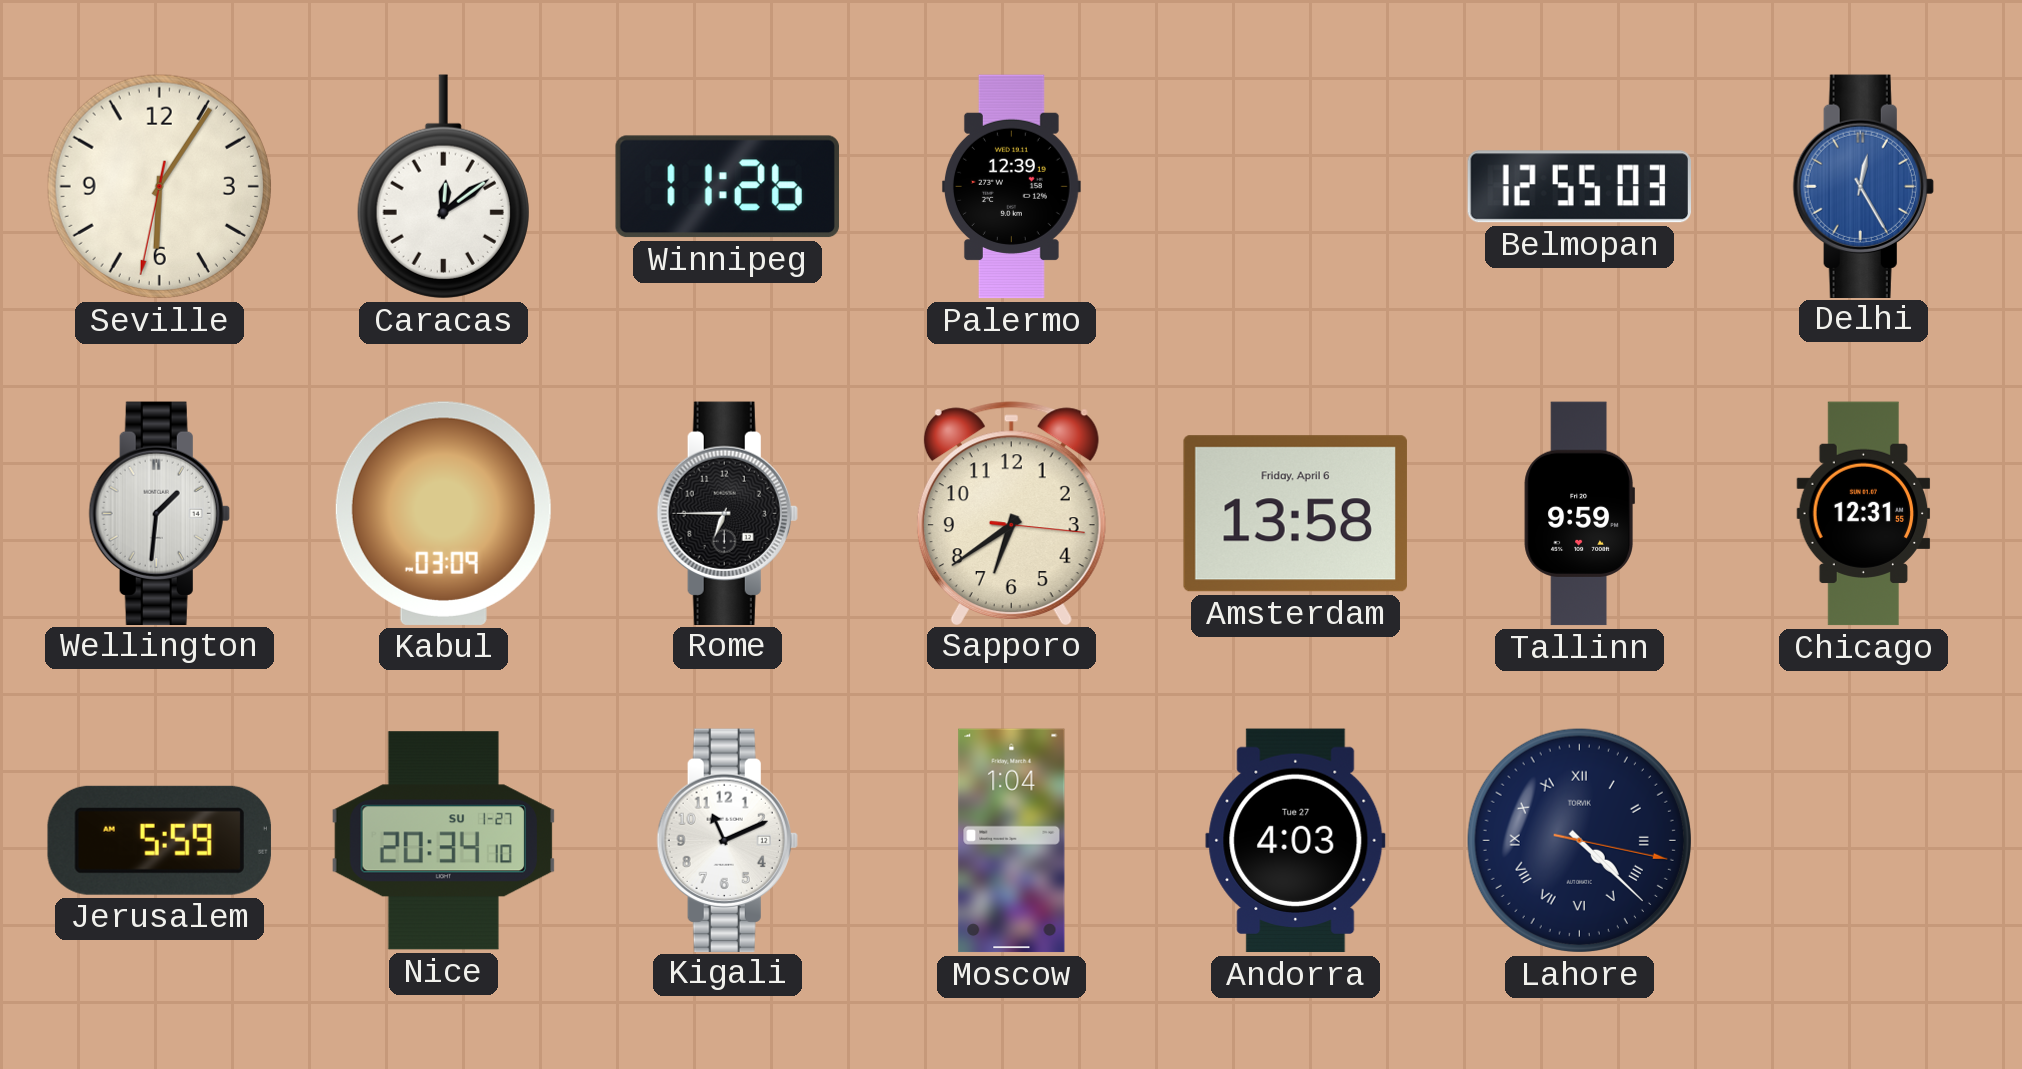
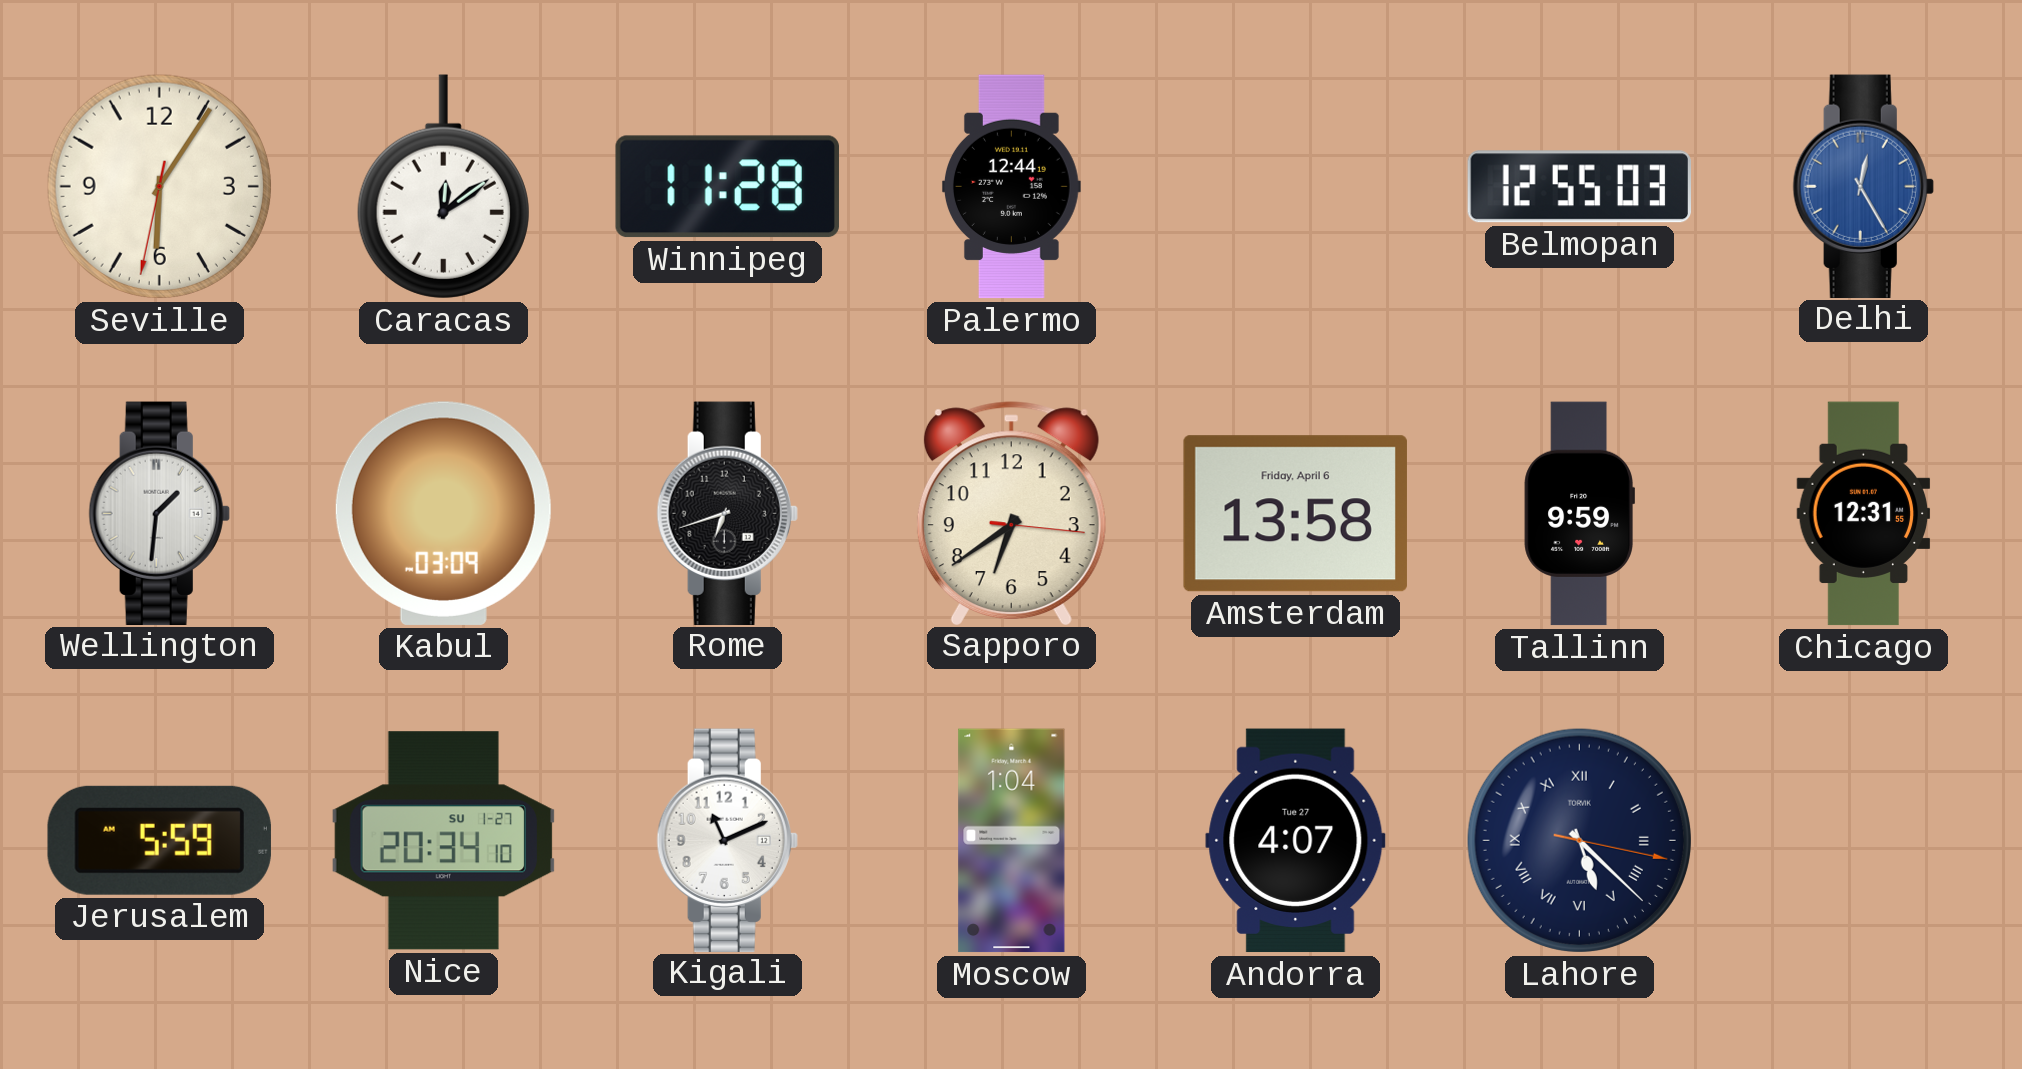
Winnipeg: 11:26 -> 11:28
Palermo: 12:39 -> 12:44
Rome: 6:45 -> 6:42
Andorra: 4:03 -> 4:07
Lahore: 4:22 -> 5:22
